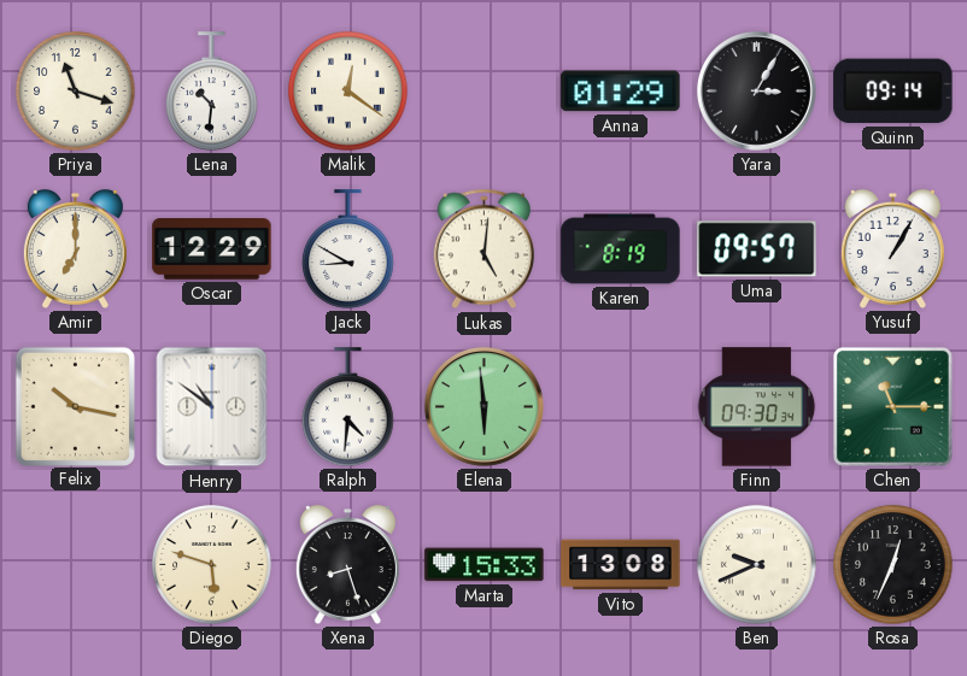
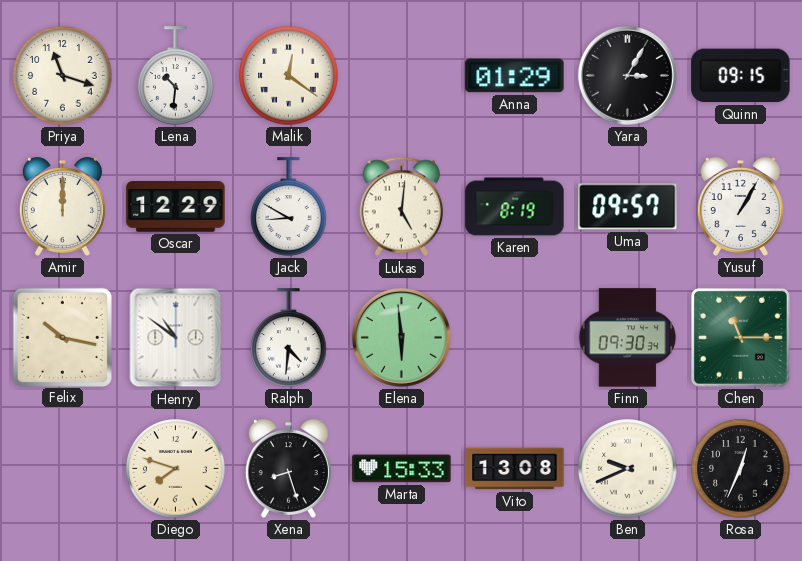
Quinn: 09:14 -> 09:15
Amir: 7:00 -> 12:00
Diego: 5:48 -> 7:48
